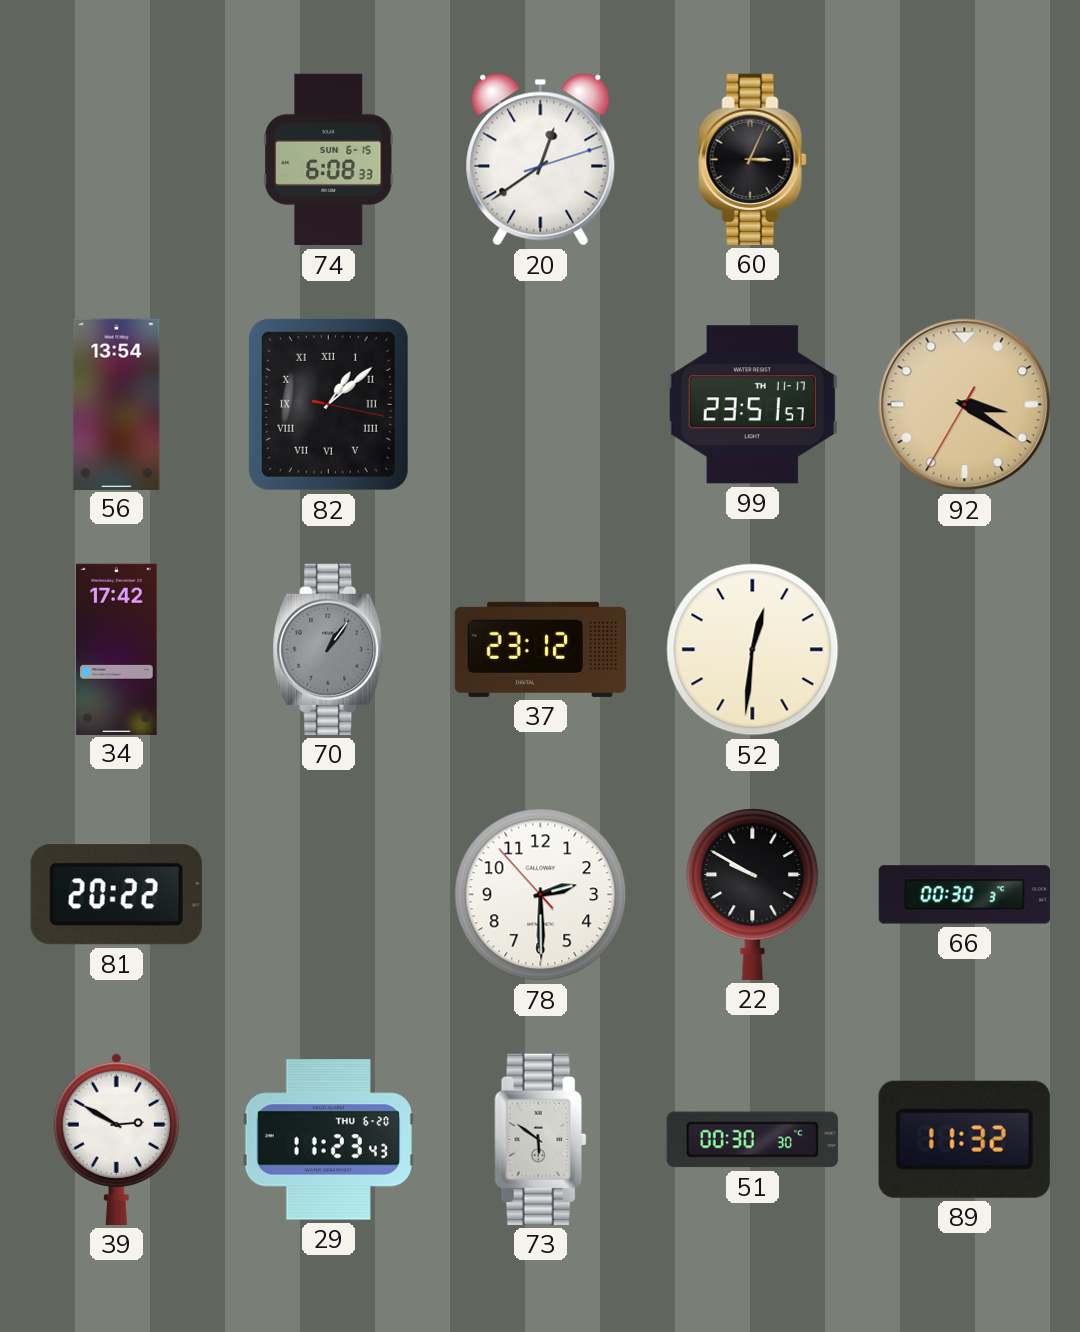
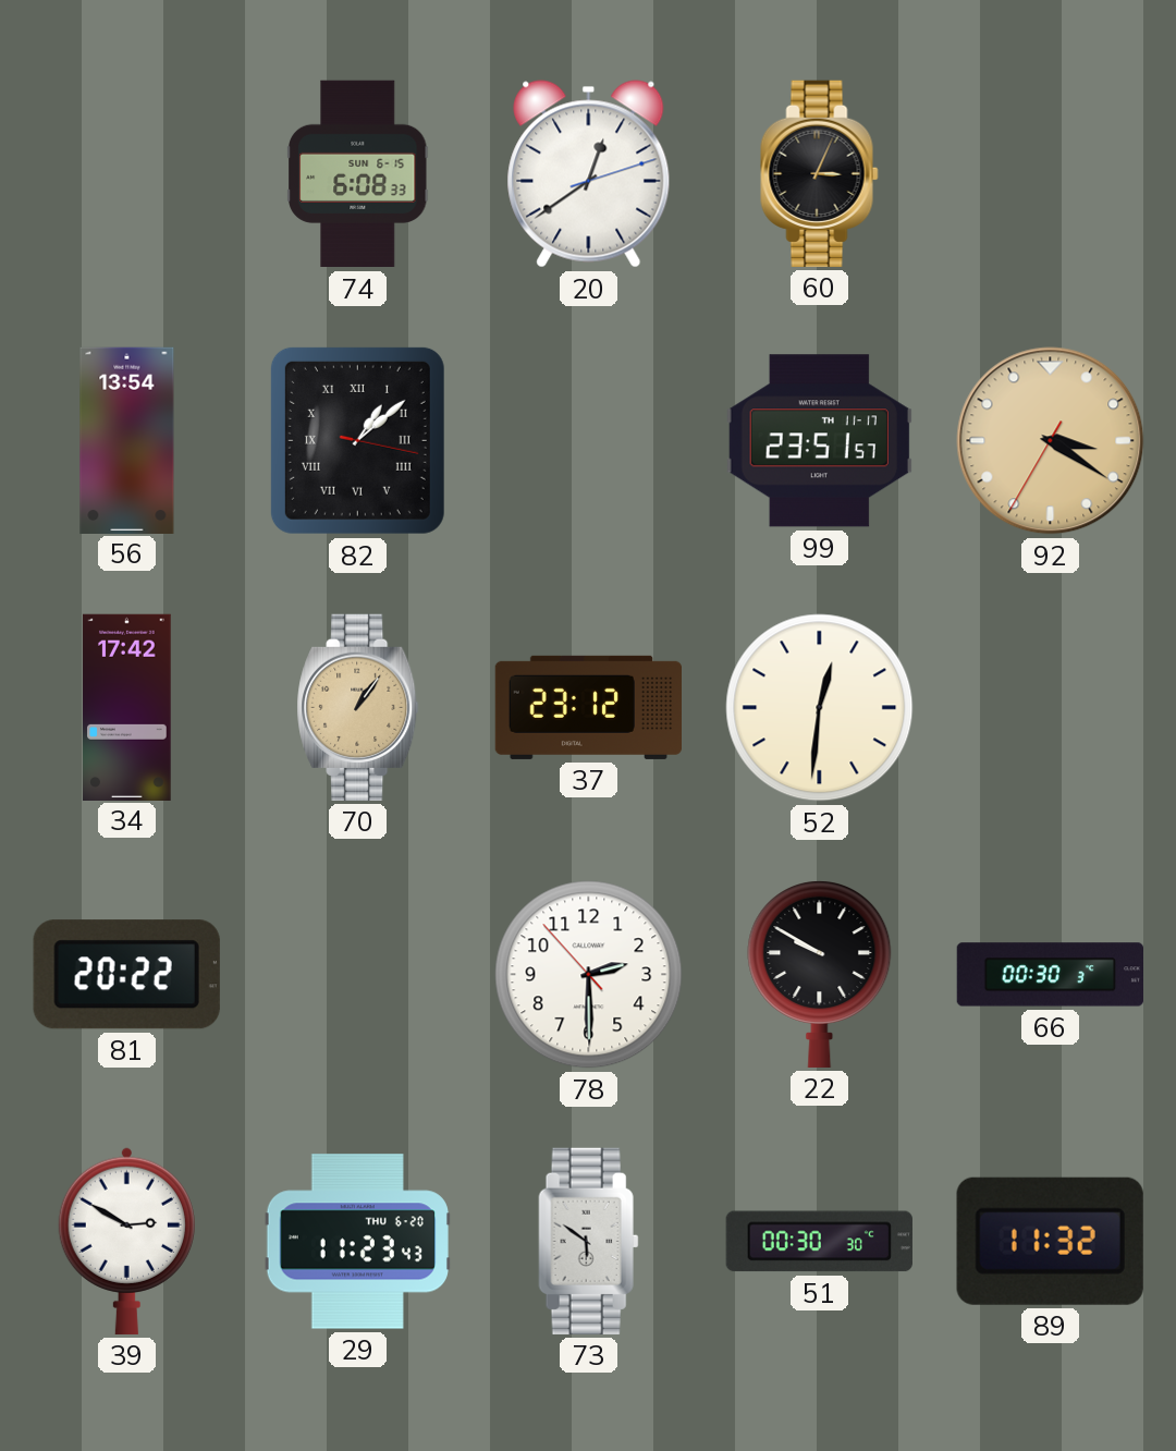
70 dial: grey -> champagne
